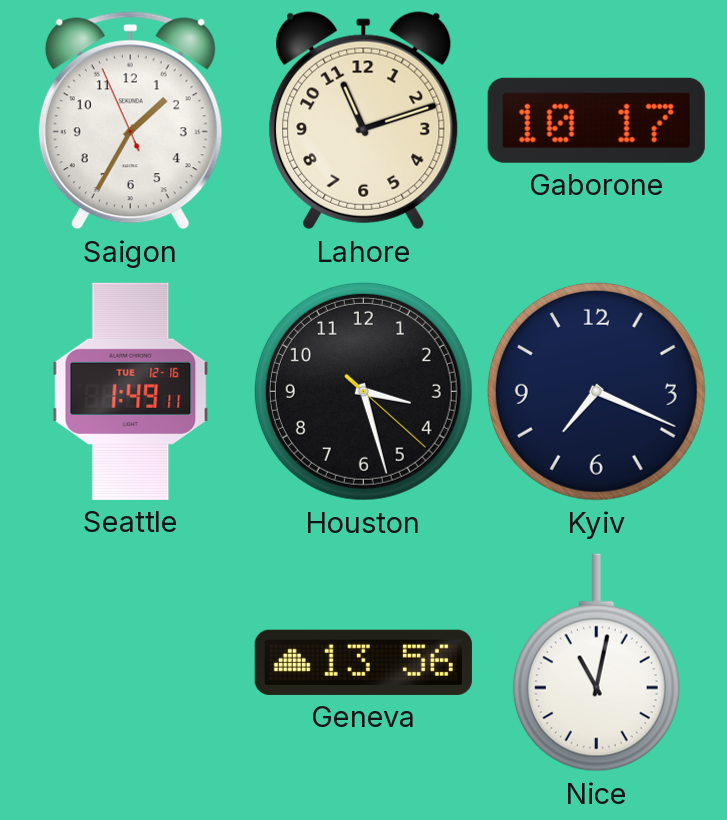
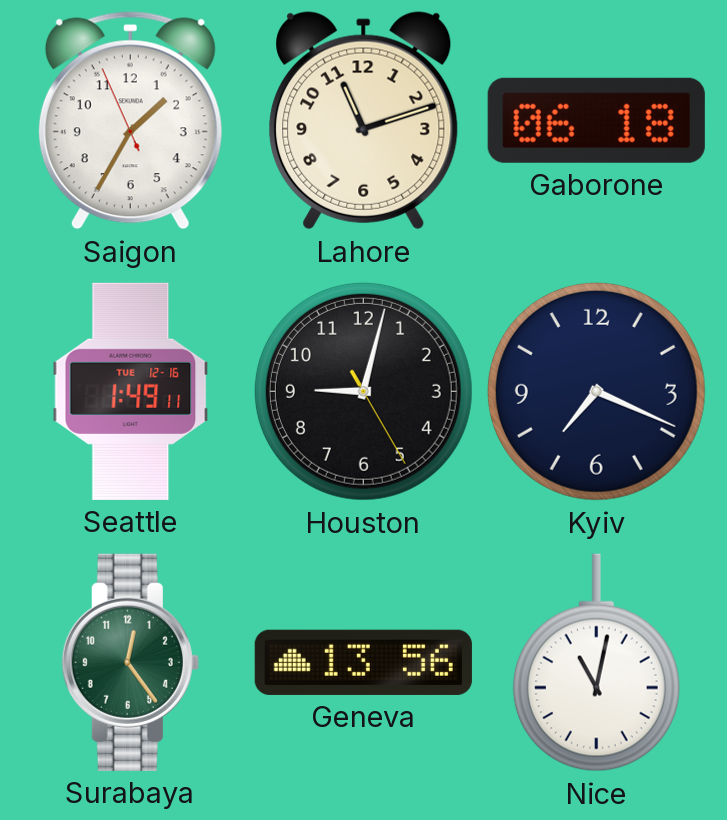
Gaborone: 10:17 -> 06:18
Houston: 3:27 -> 9:02
Surabaya: none -> 12:24
